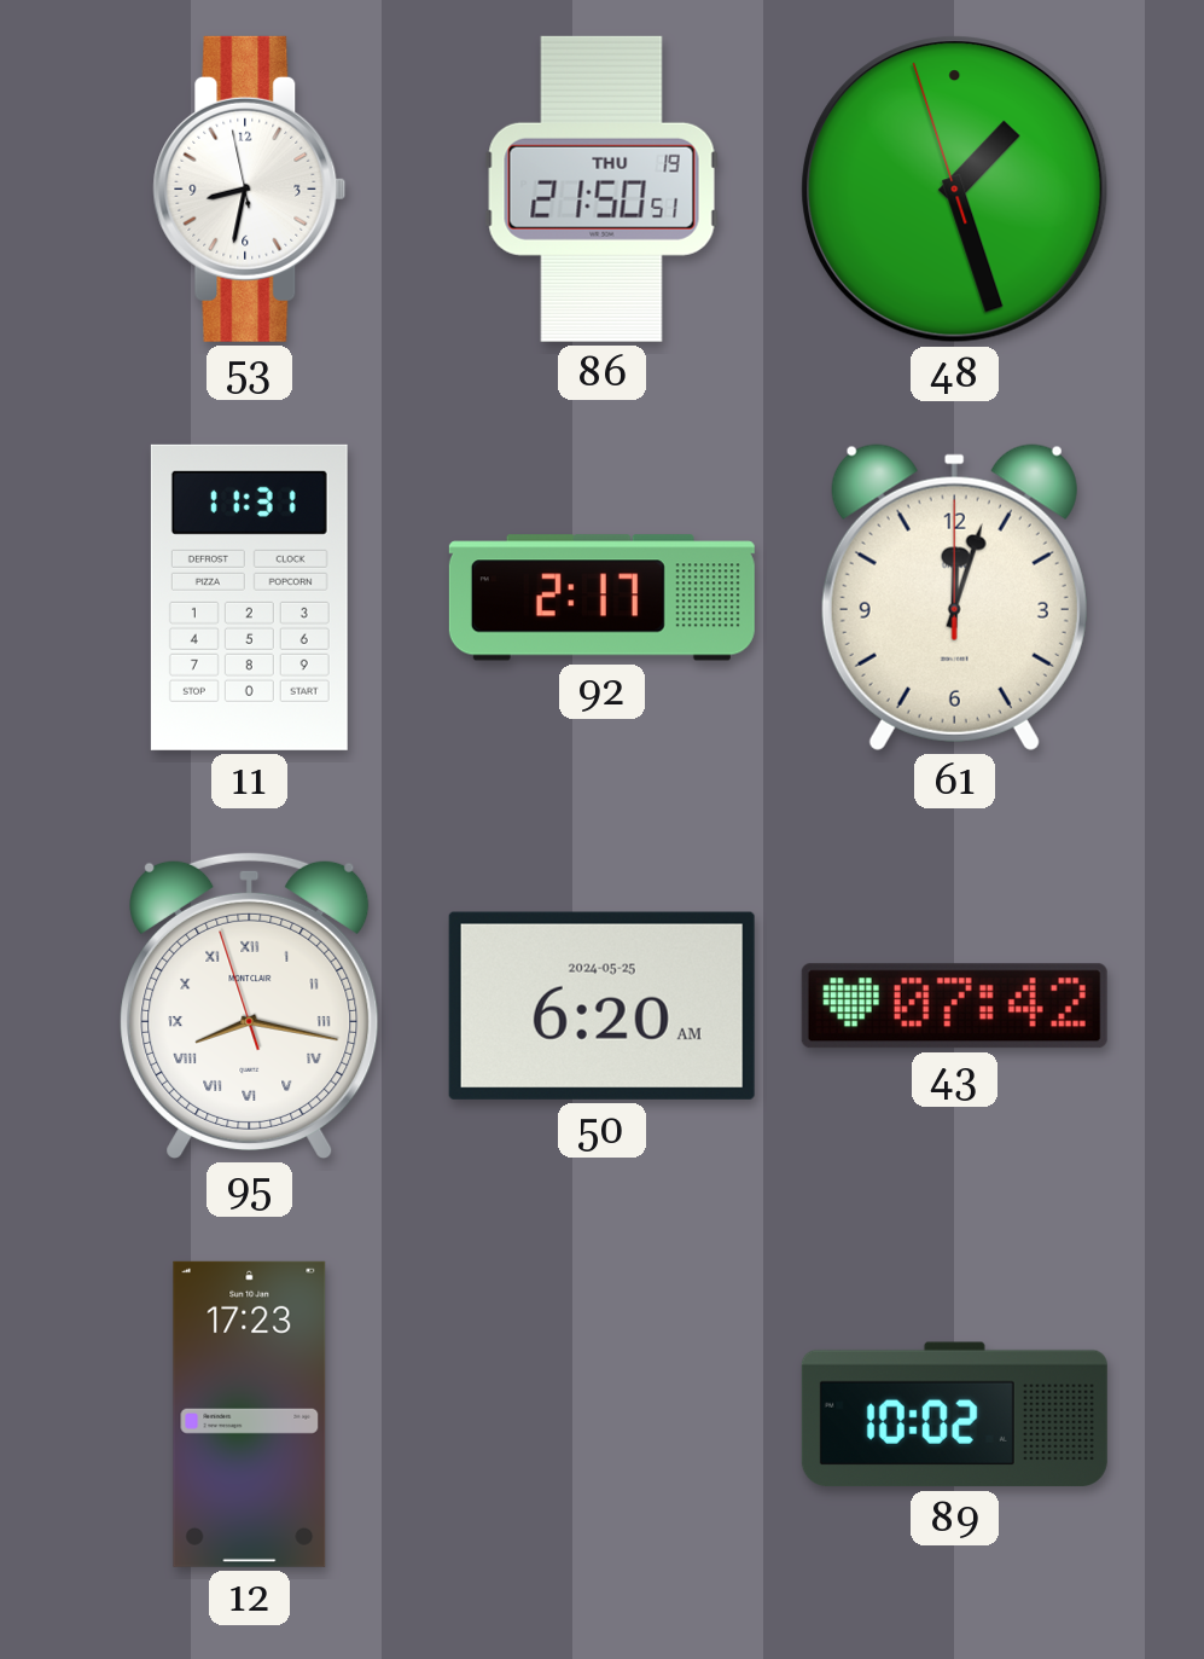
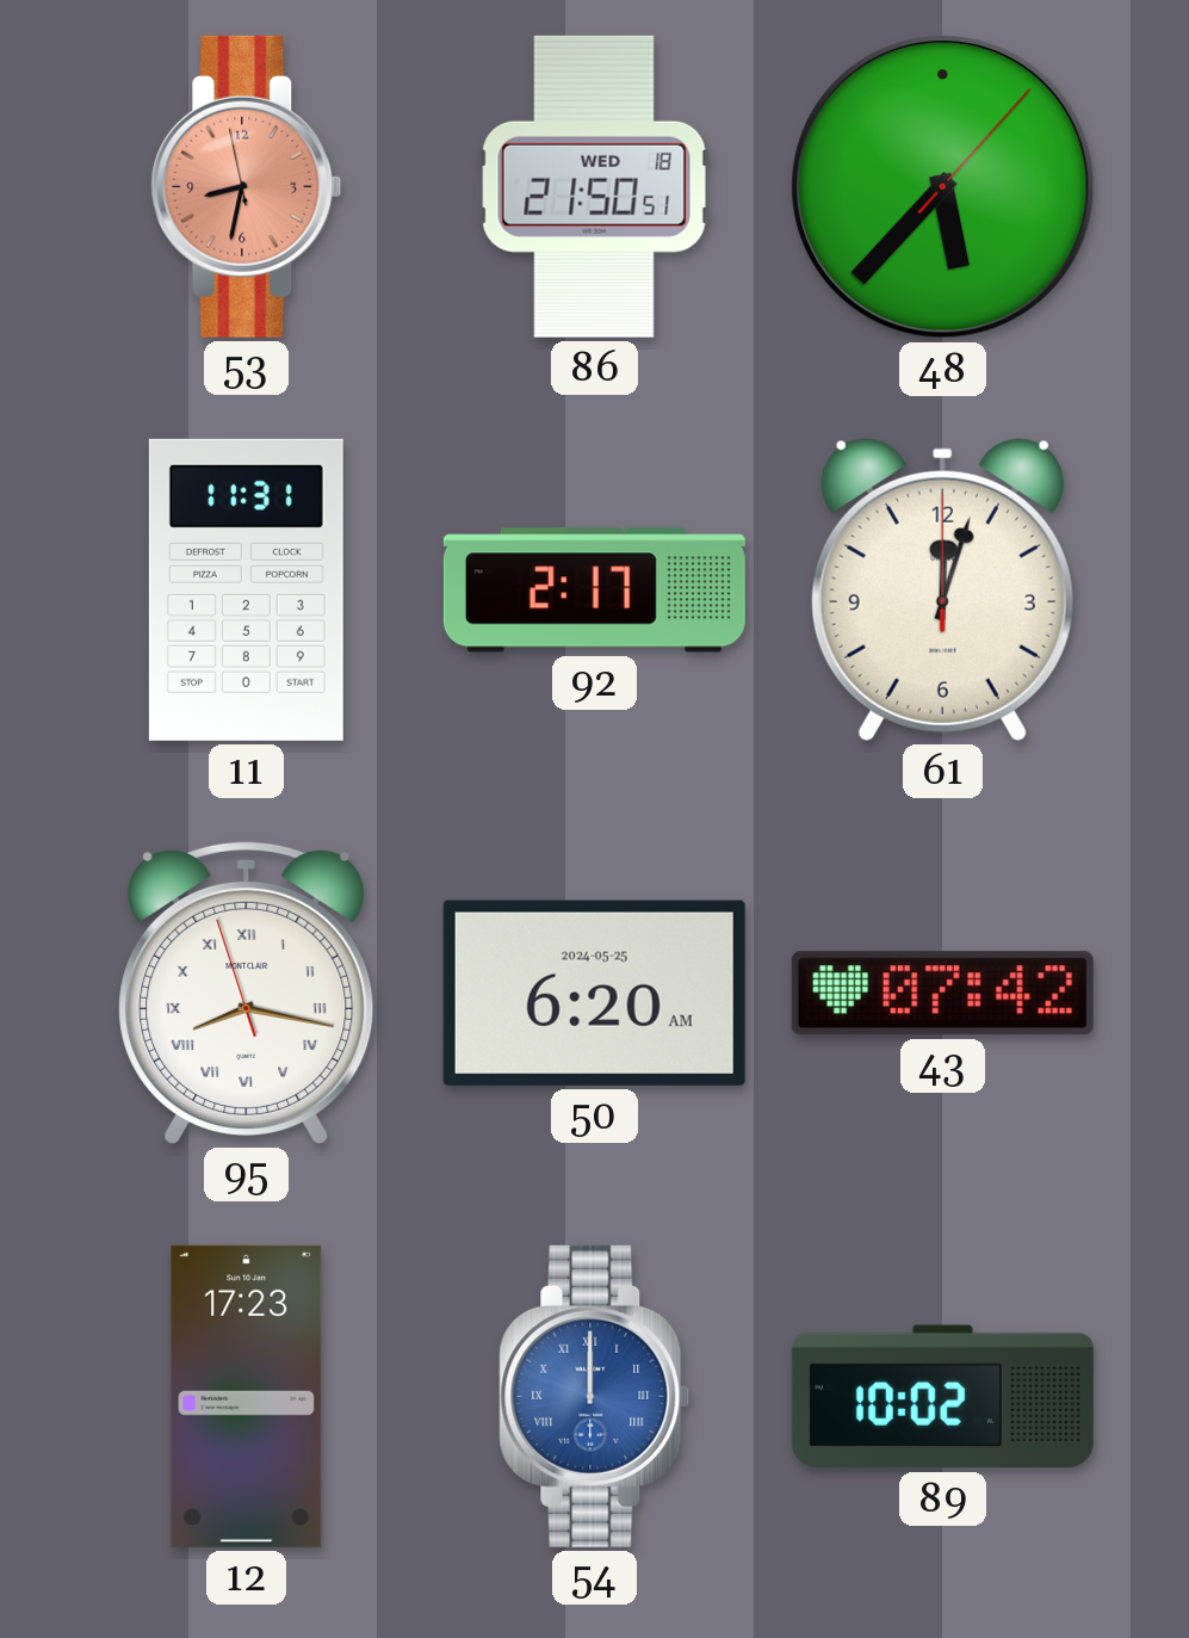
53 dial: white -> salmon
86 date: THU 19 -> WED 18
48: 1:26 -> 5:37
54: none -> 12:00
